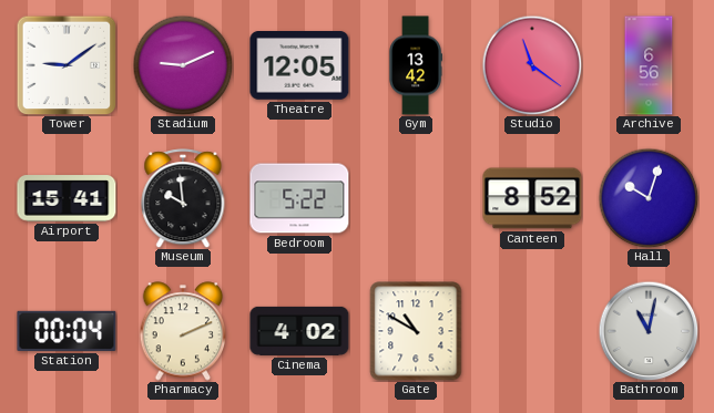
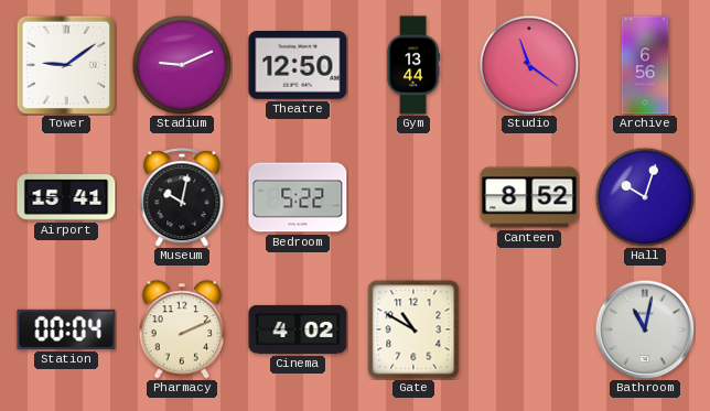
Theatre: 12:05 -> 12:50
Gym: 13:42 -> 13:44
Museum: 9:59 -> 10:02
